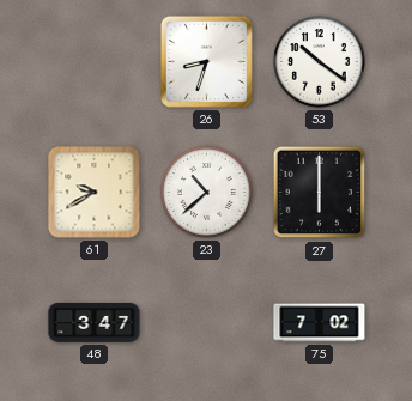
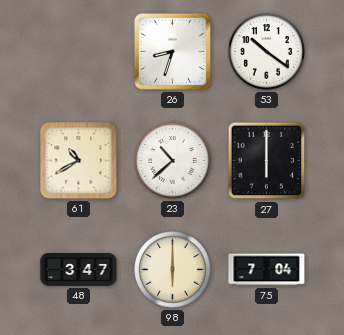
61: 9:40 -> 10:40
98: none -> 6:00
75: 7:02 -> 7:04
